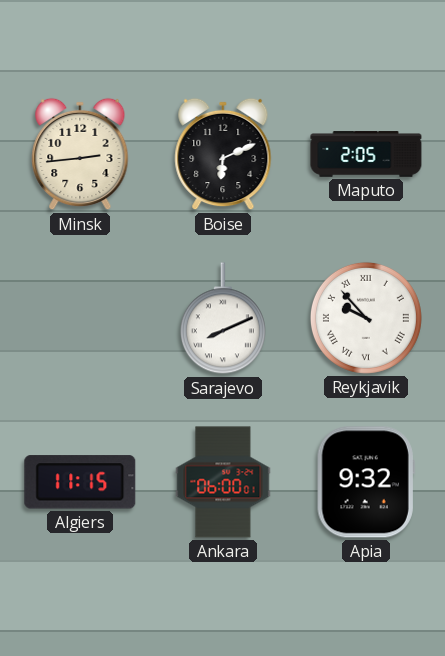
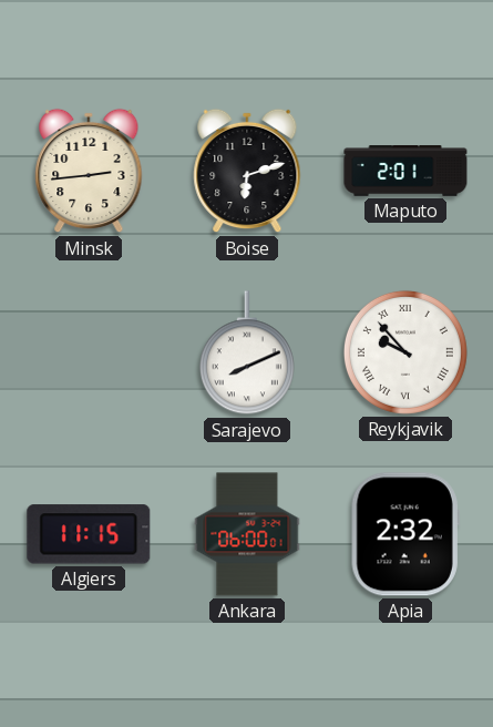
Boise: 6:11 -> 6:12
Maputo: 2:05 -> 2:01
Apia: 9:32 -> 2:32
